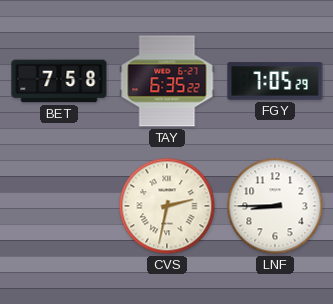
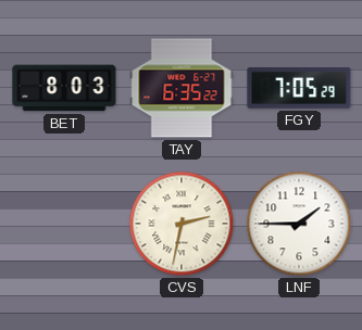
BET: 7:58 -> 8:03
LNF: 8:45 -> 1:45
